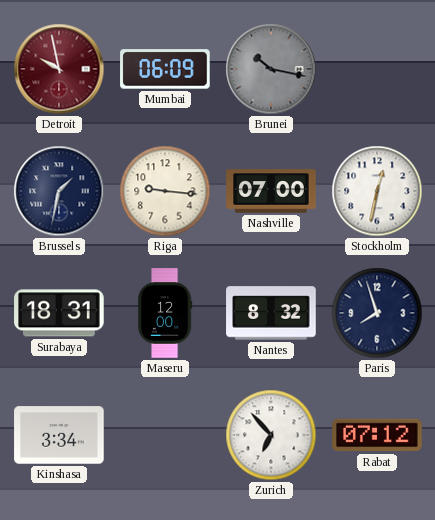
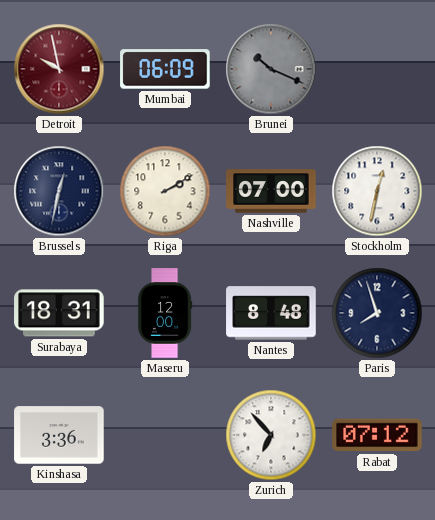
Brunei: 10:17 -> 10:19
Brussels: 1:32 -> 12:32
Riga: 9:16 -> 2:10
Nantes: 8:32 -> 8:48
Kinshasa: 3:34 -> 3:36
